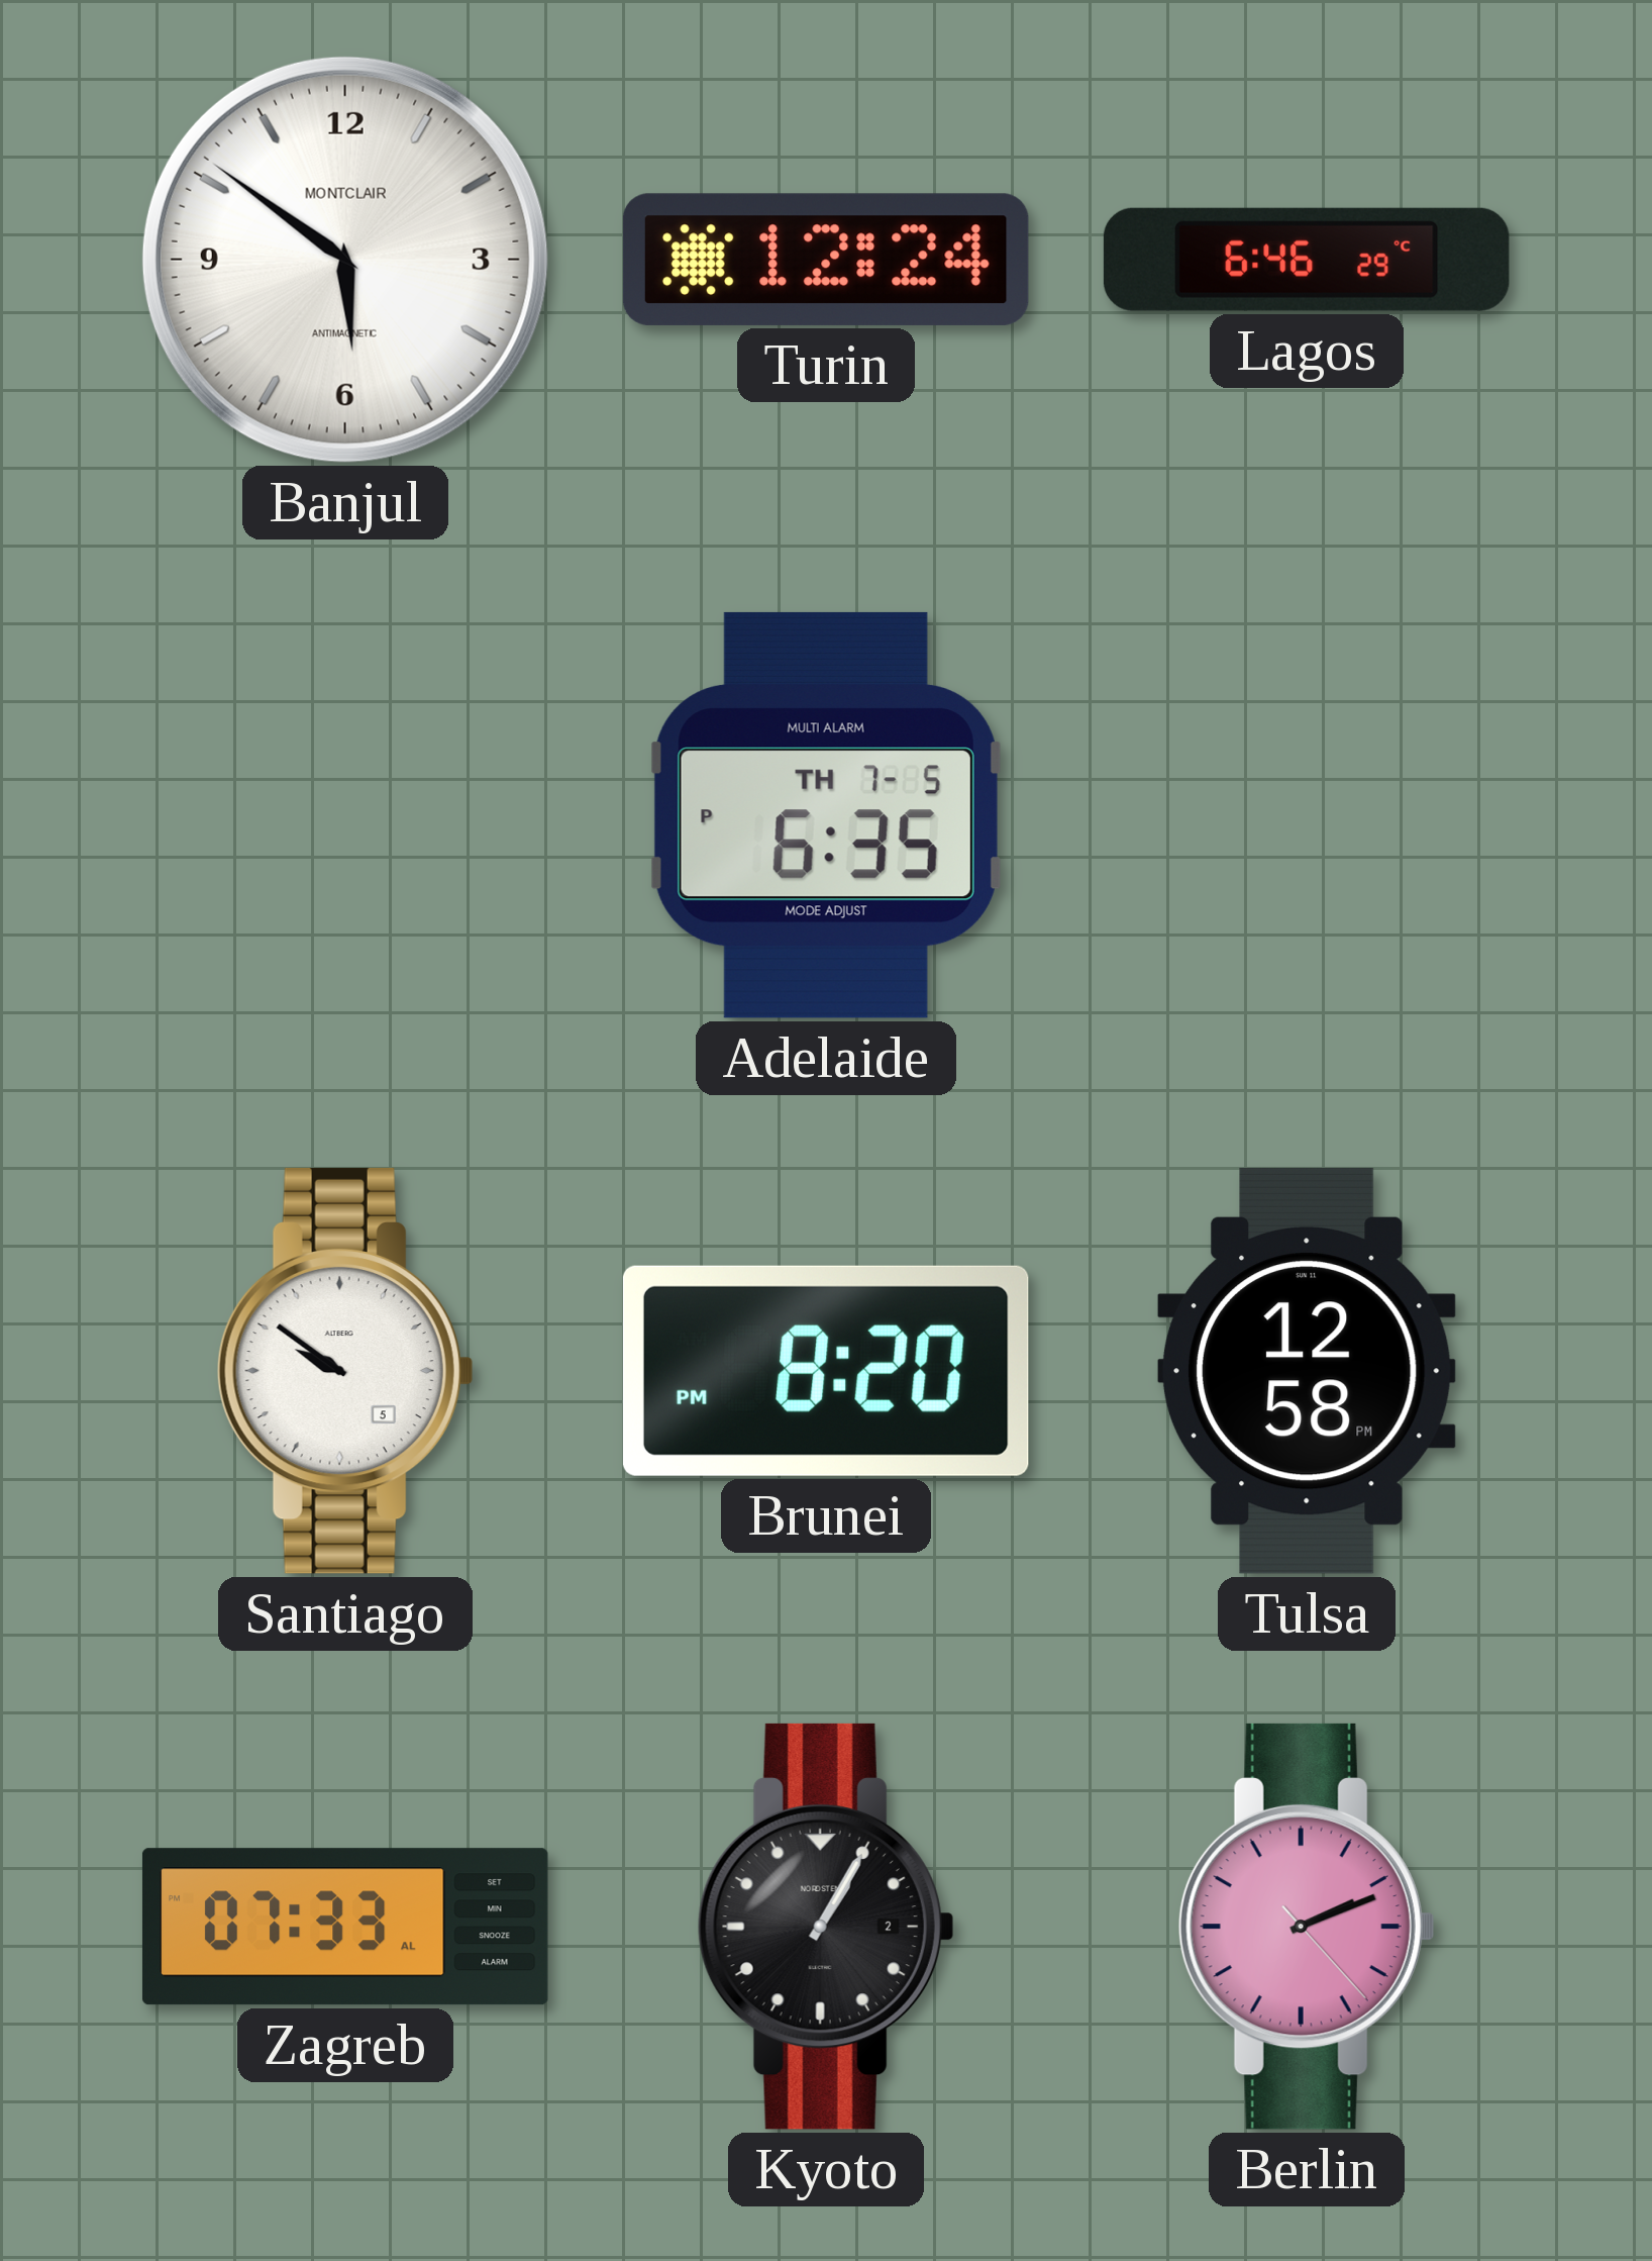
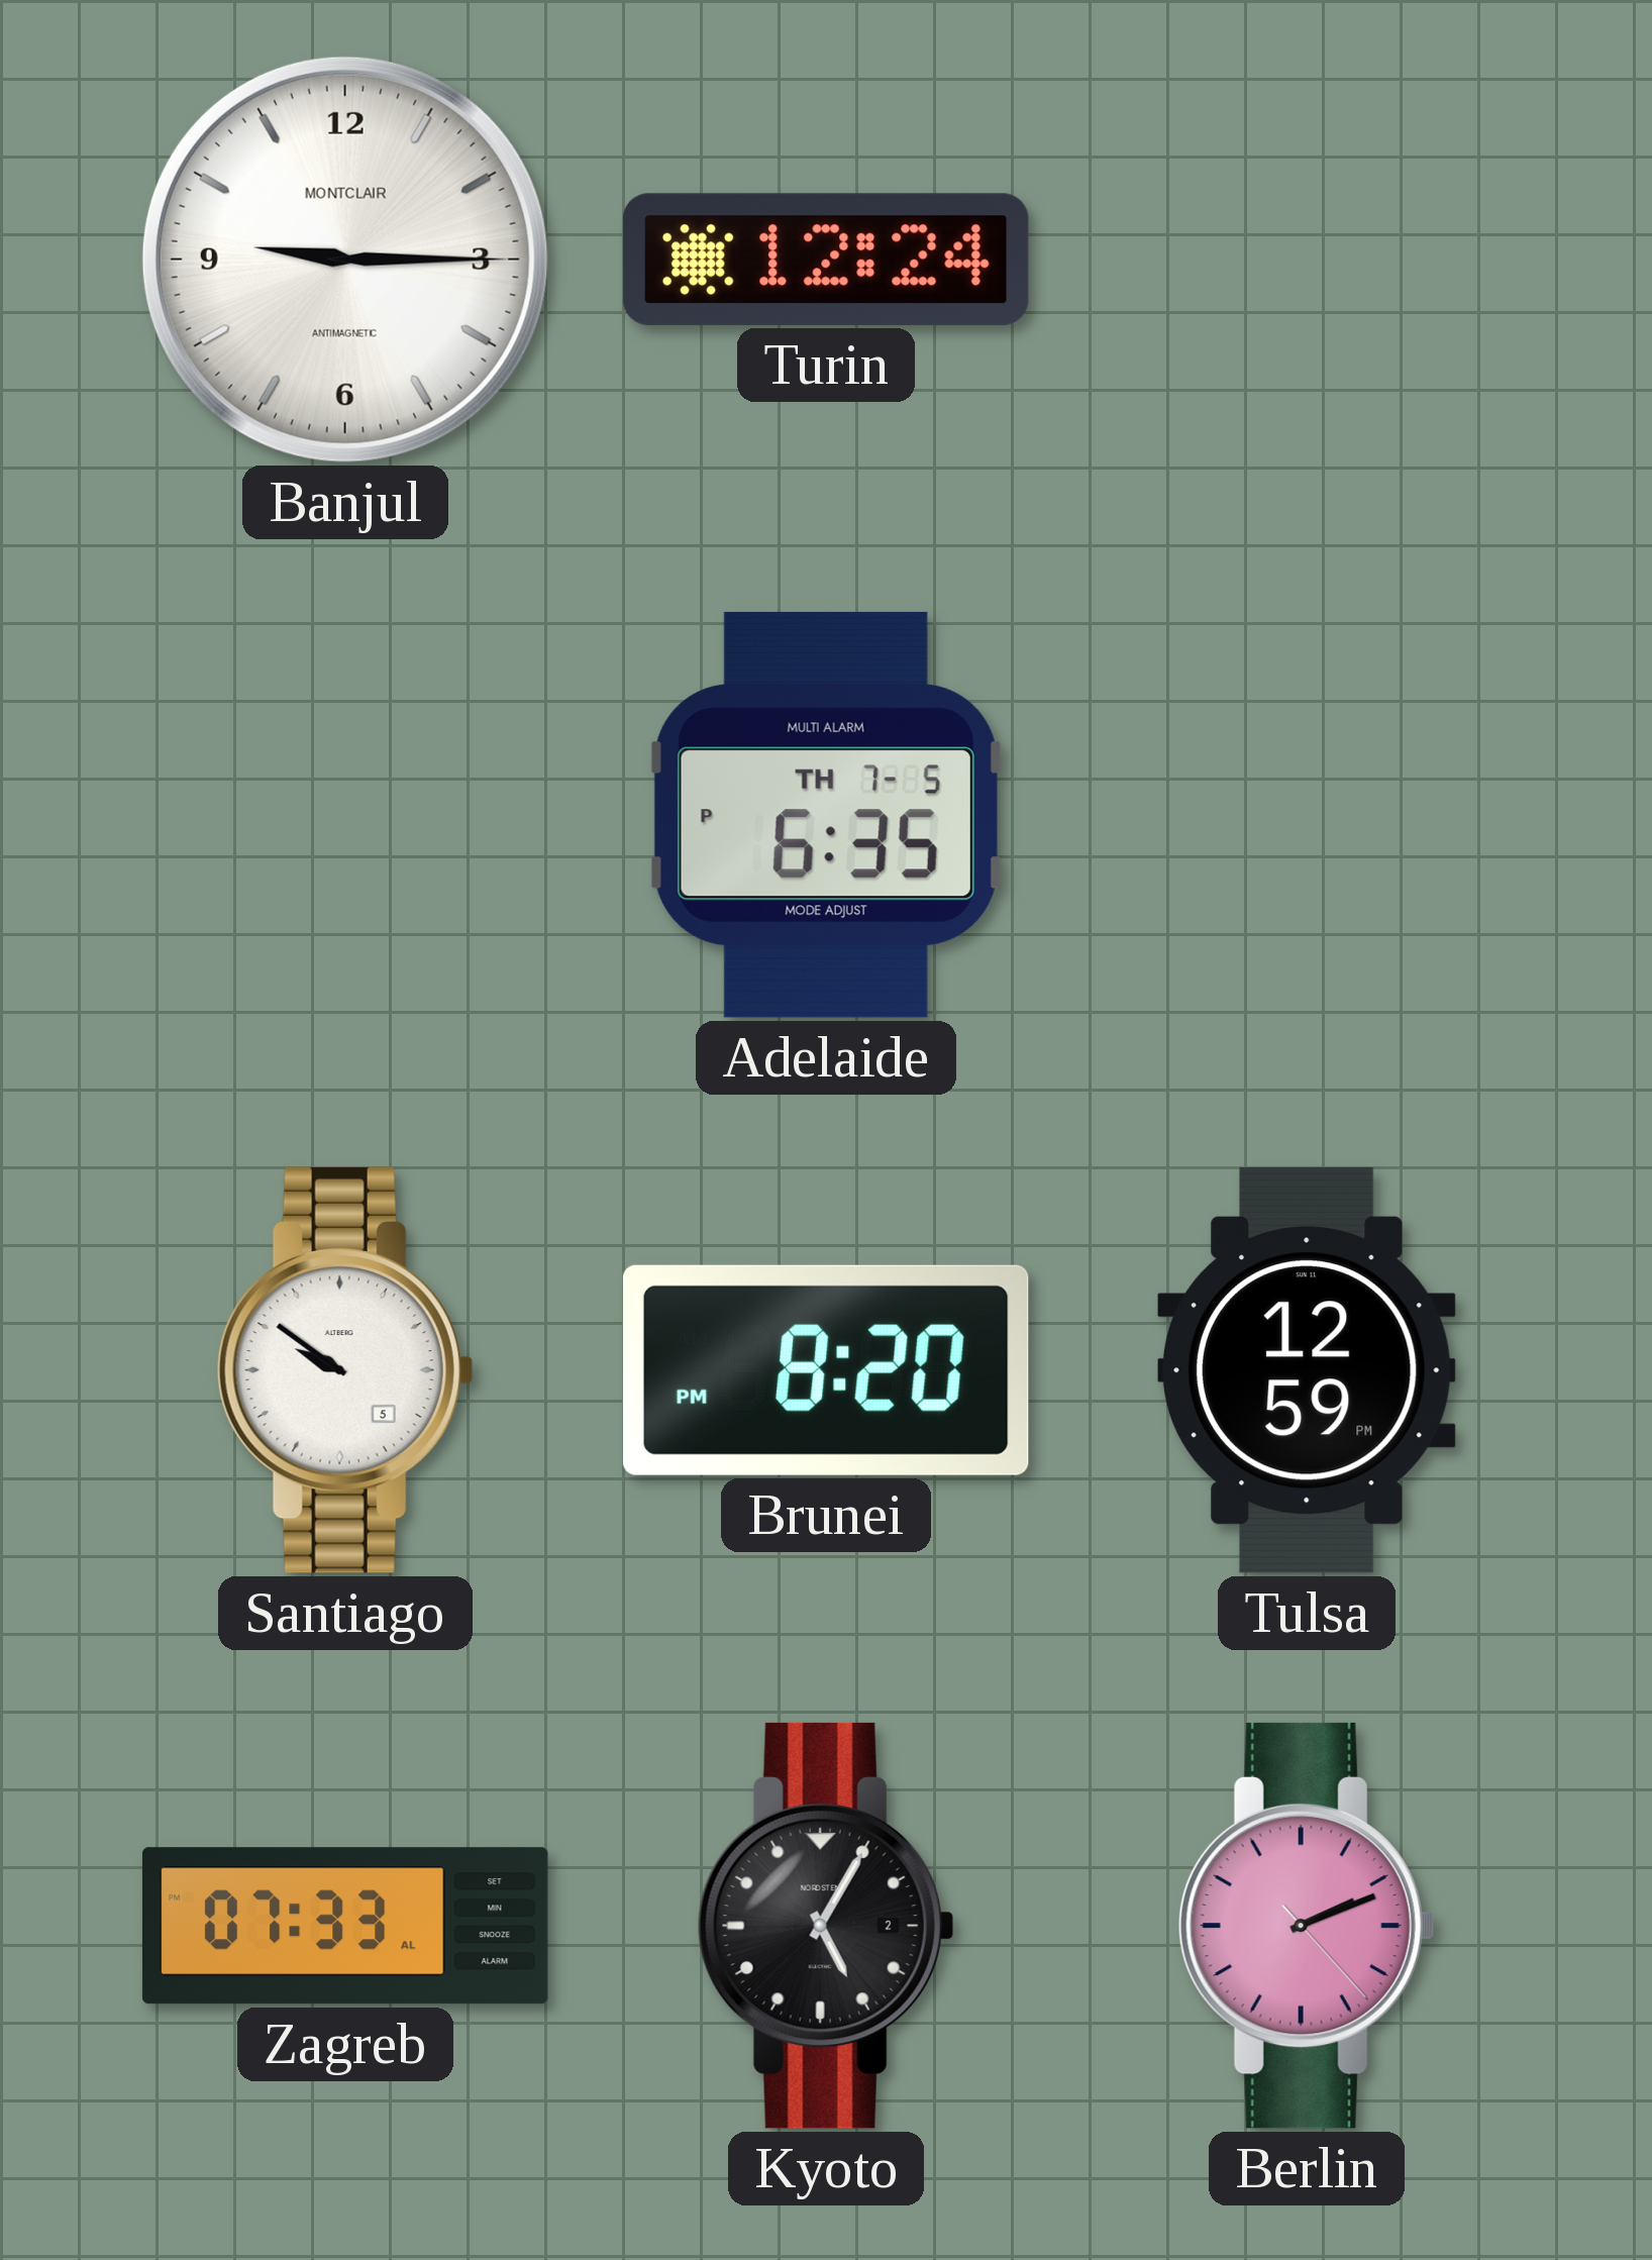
Banjul: 5:51 -> 9:15
Lagos: 6:46 -> none
Tulsa: 12:58 -> 12:59
Kyoto: 1:05 -> 5:05
